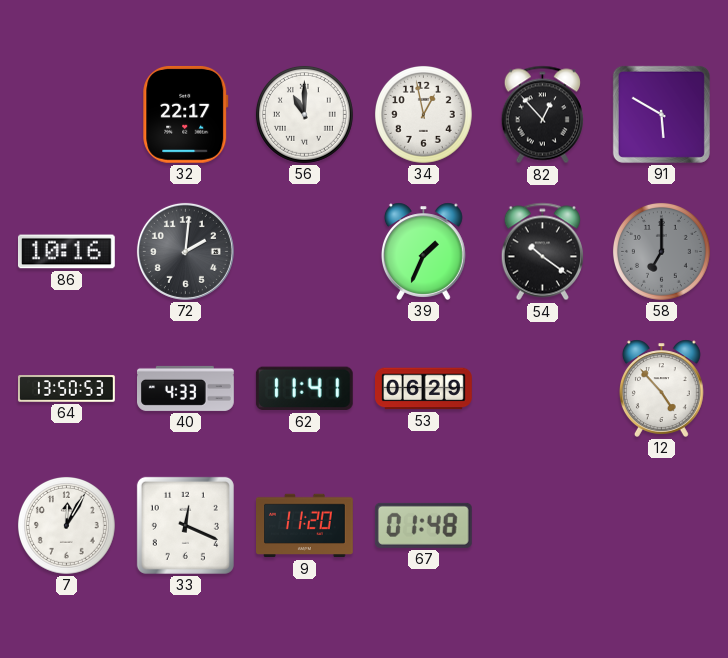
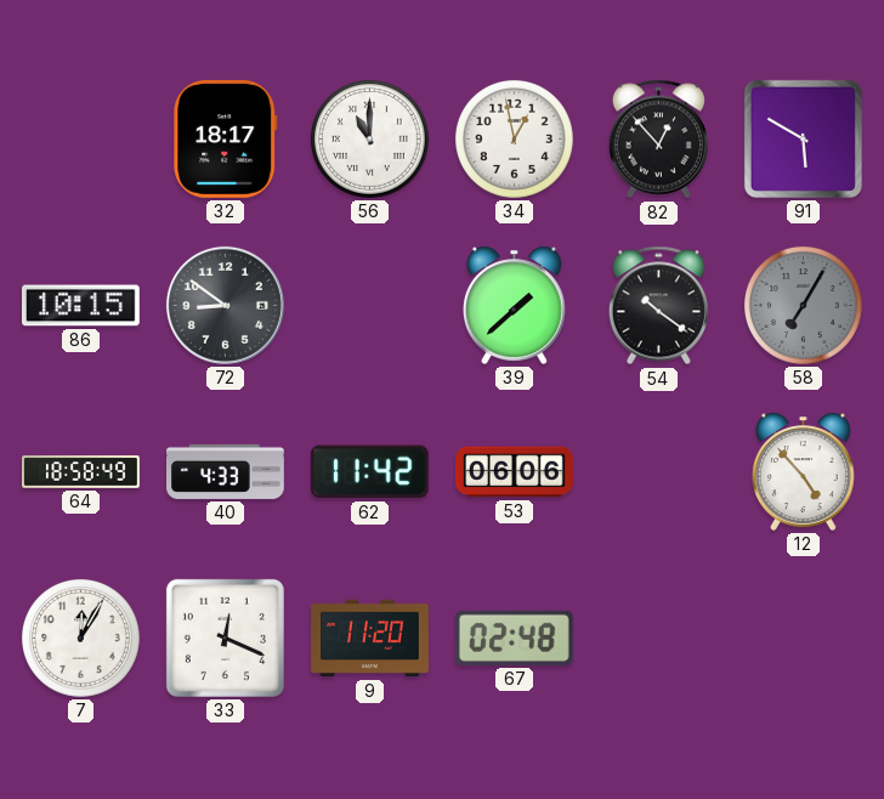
32: 22:17 -> 18:17
86: 10:16 -> 10:15
72: 2:01 -> 8:51
39: 1:34 -> 1:38
58: 7:00 -> 7:05
64: 13:50 -> 18:58
62: 11:41 -> 11:42
53: 06:29 -> 06:06
67: 01:48 -> 02:48
